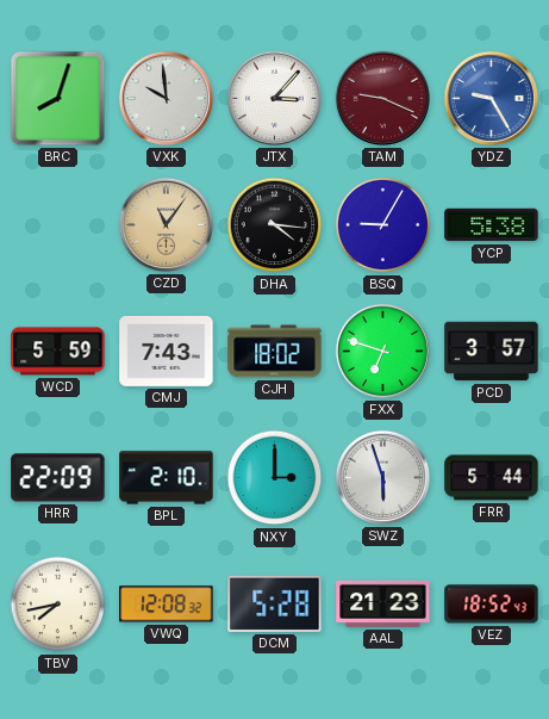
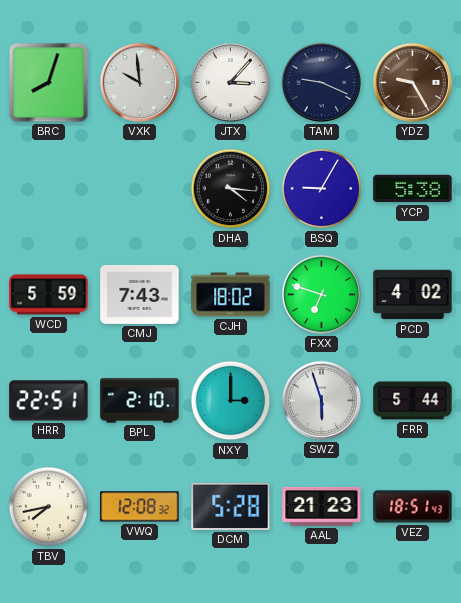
TAM dial: burgundy -> navy
YDZ dial: blue -> brown
CZD: 11:06 -> none
PCD: 3:57 -> 4:02
HRR: 22:09 -> 22:51
VEZ: 18:52 -> 18:51
